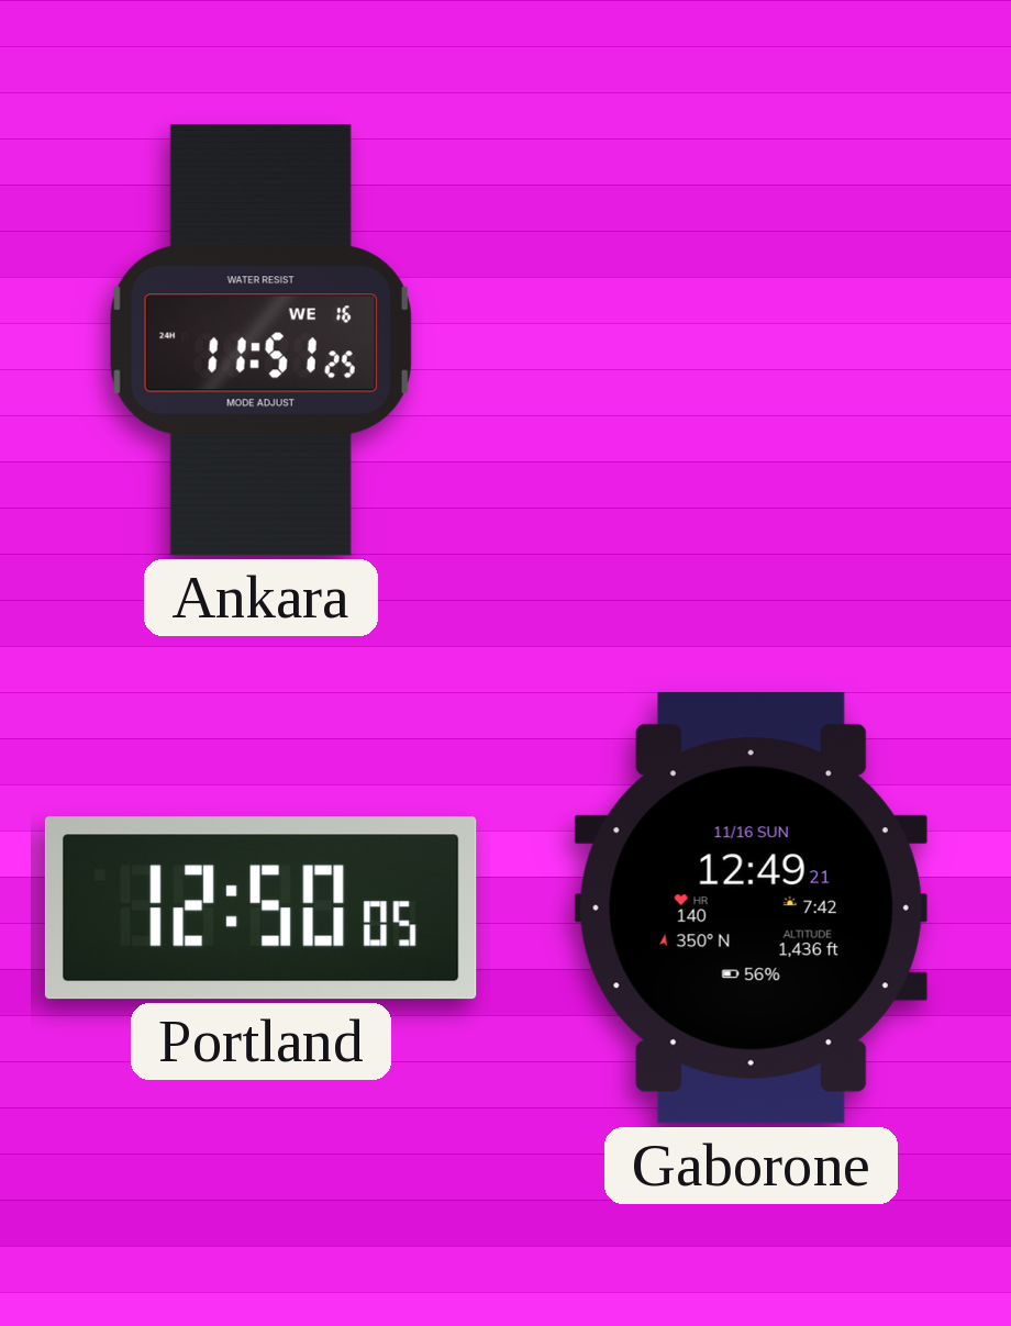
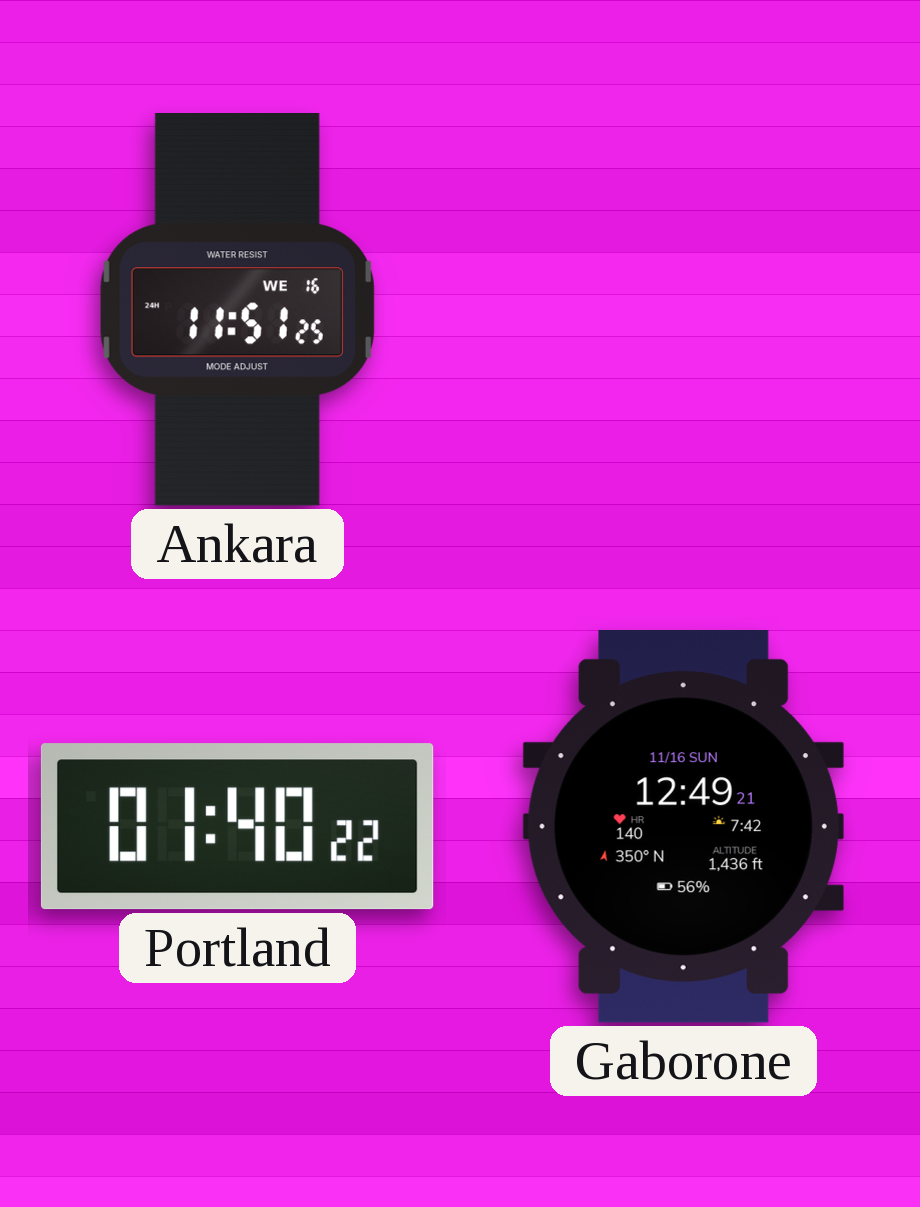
Portland: 12:50 -> 01:40
